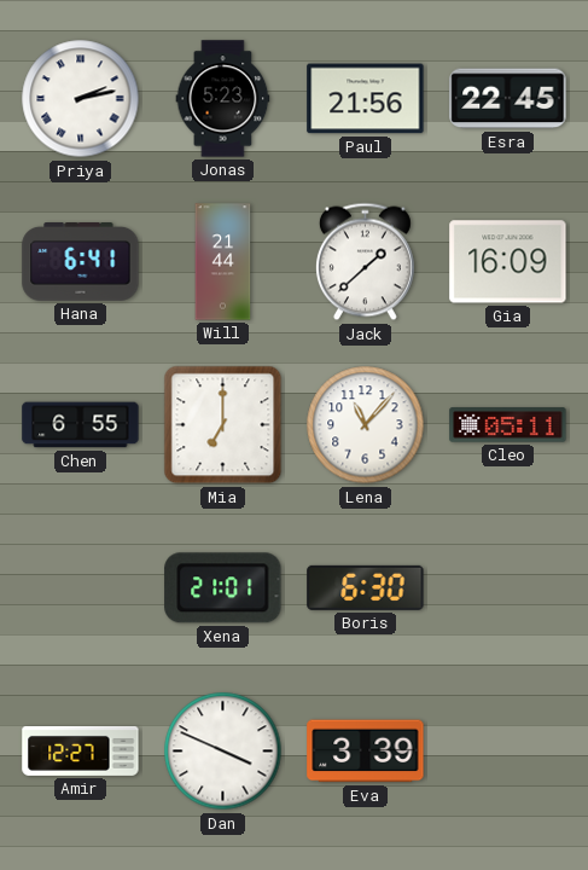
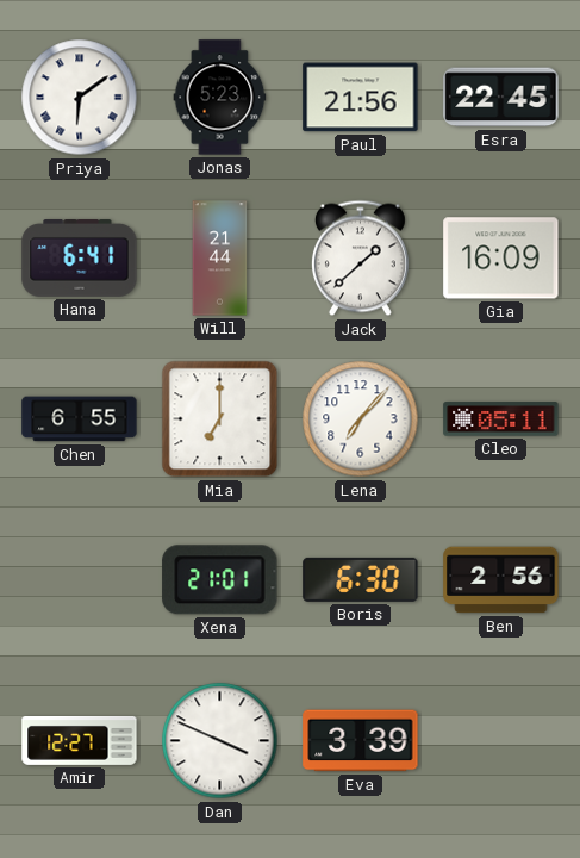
Priya: 2:13 -> 6:09
Lena: 11:07 -> 7:07
Ben: none -> 2:56
